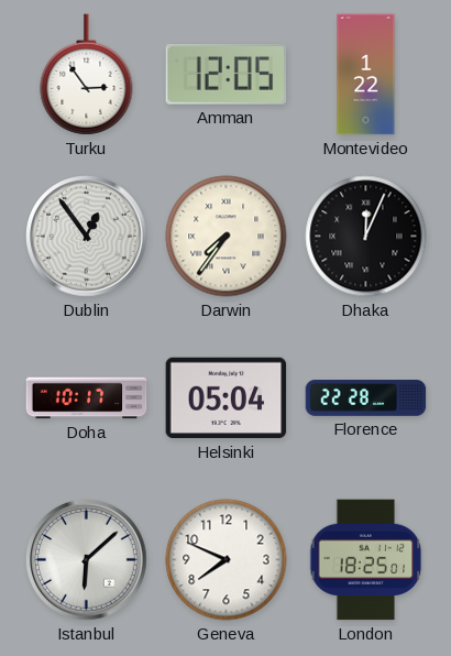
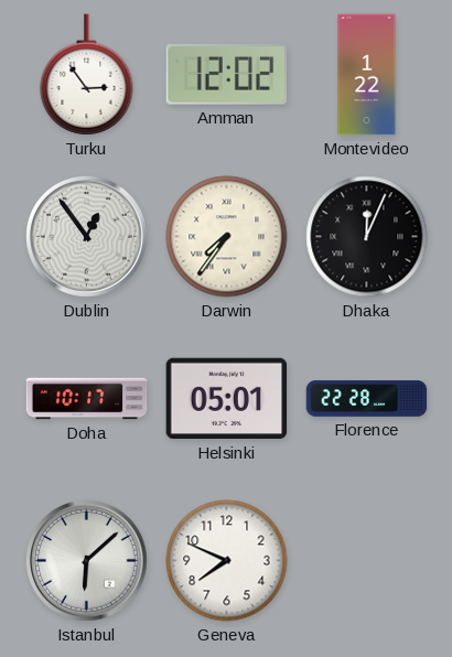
Amman: 12:05 -> 12:02
Helsinki: 05:04 -> 05:01
London: 18:25 -> none
